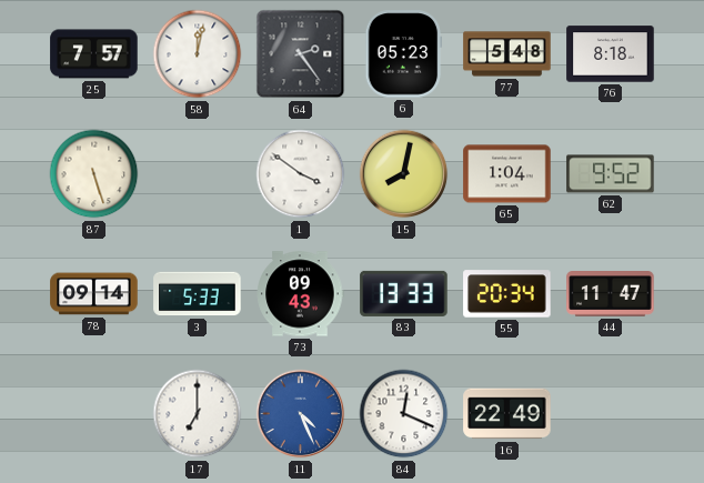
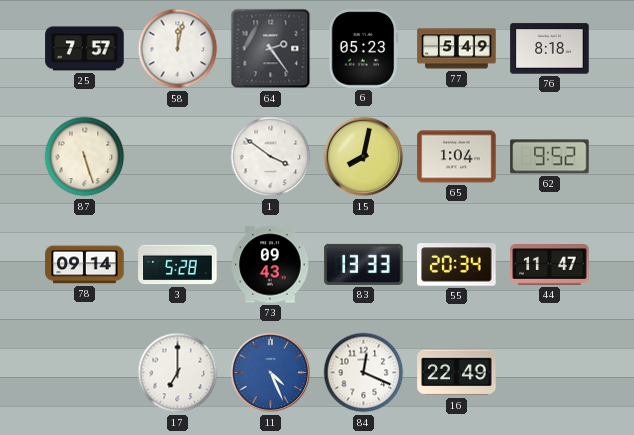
77: 5:48 -> 5:49
3: 5:33 -> 5:28
